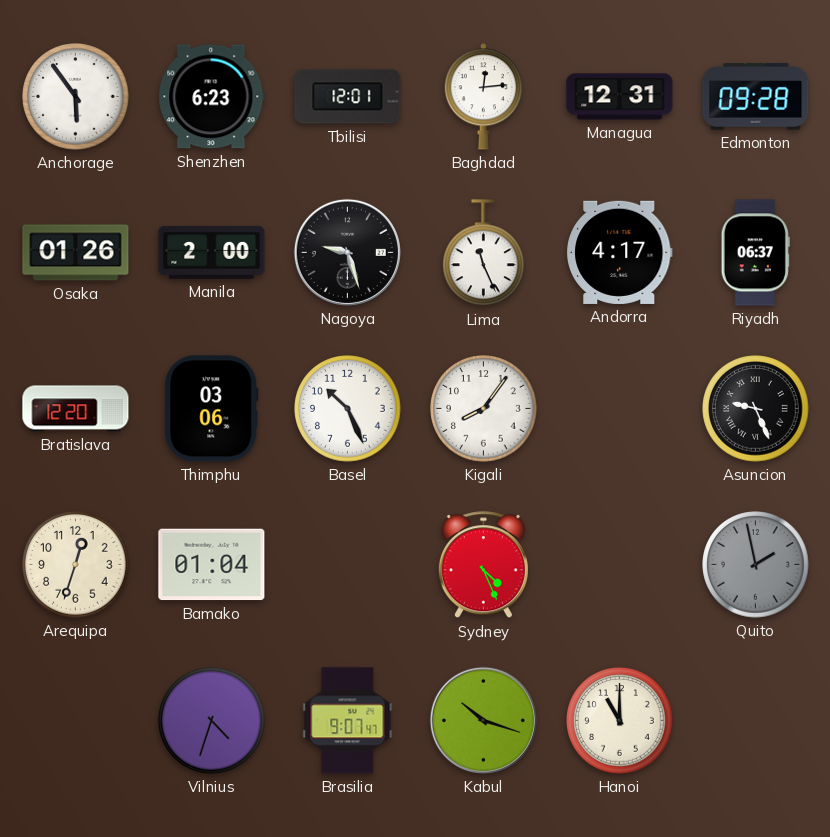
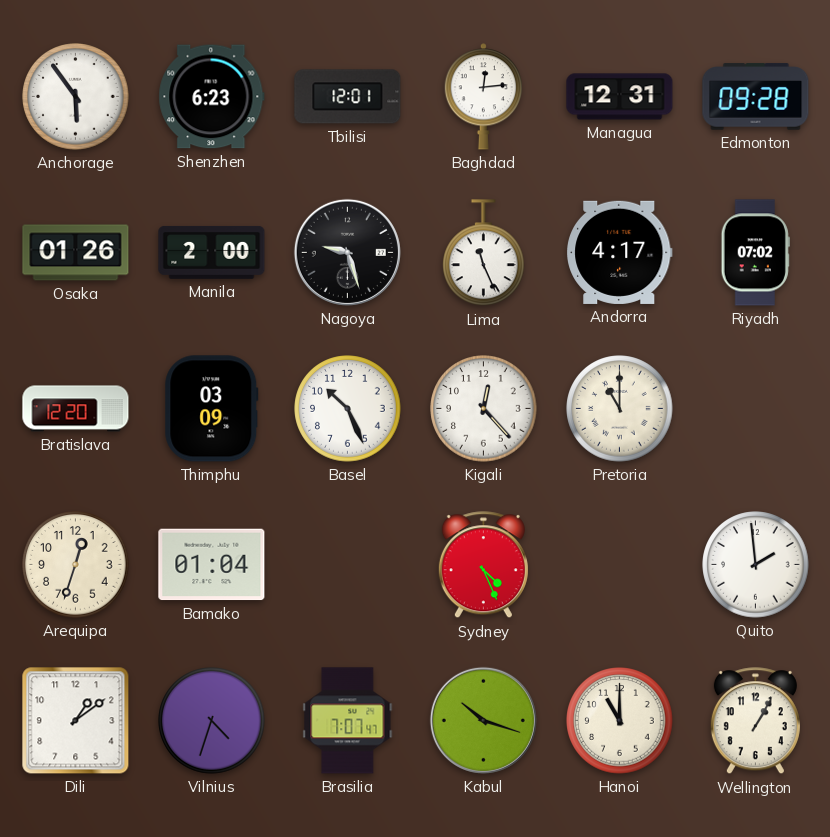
Riyadh: 06:37 -> 07:02
Thimphu: 03:06 -> 03:09
Kigali: 8:06 -> 12:23
Pretoria: none -> 11:00
Asuncion: 9:26 -> none
Quito: 1:58 -> 1:59
Quito dial: grey -> white
Dili: none -> 1:09
Brasilia: 9:07 -> 7:07
Wellington: none -> 1:05
